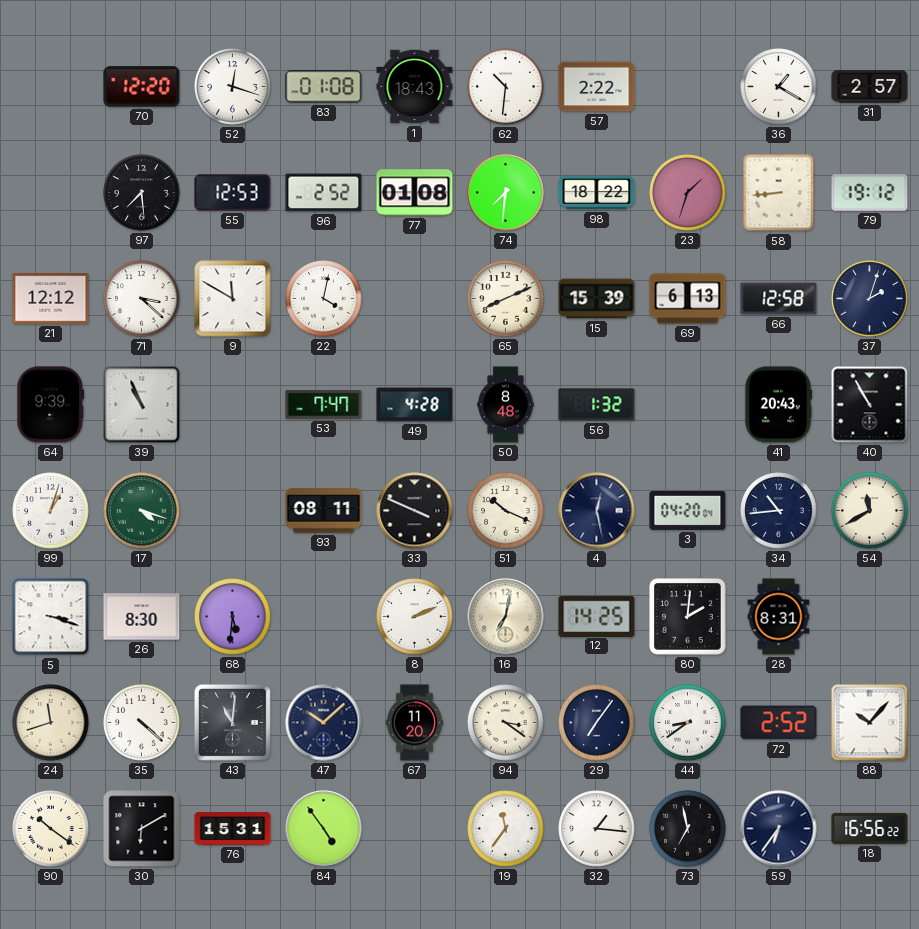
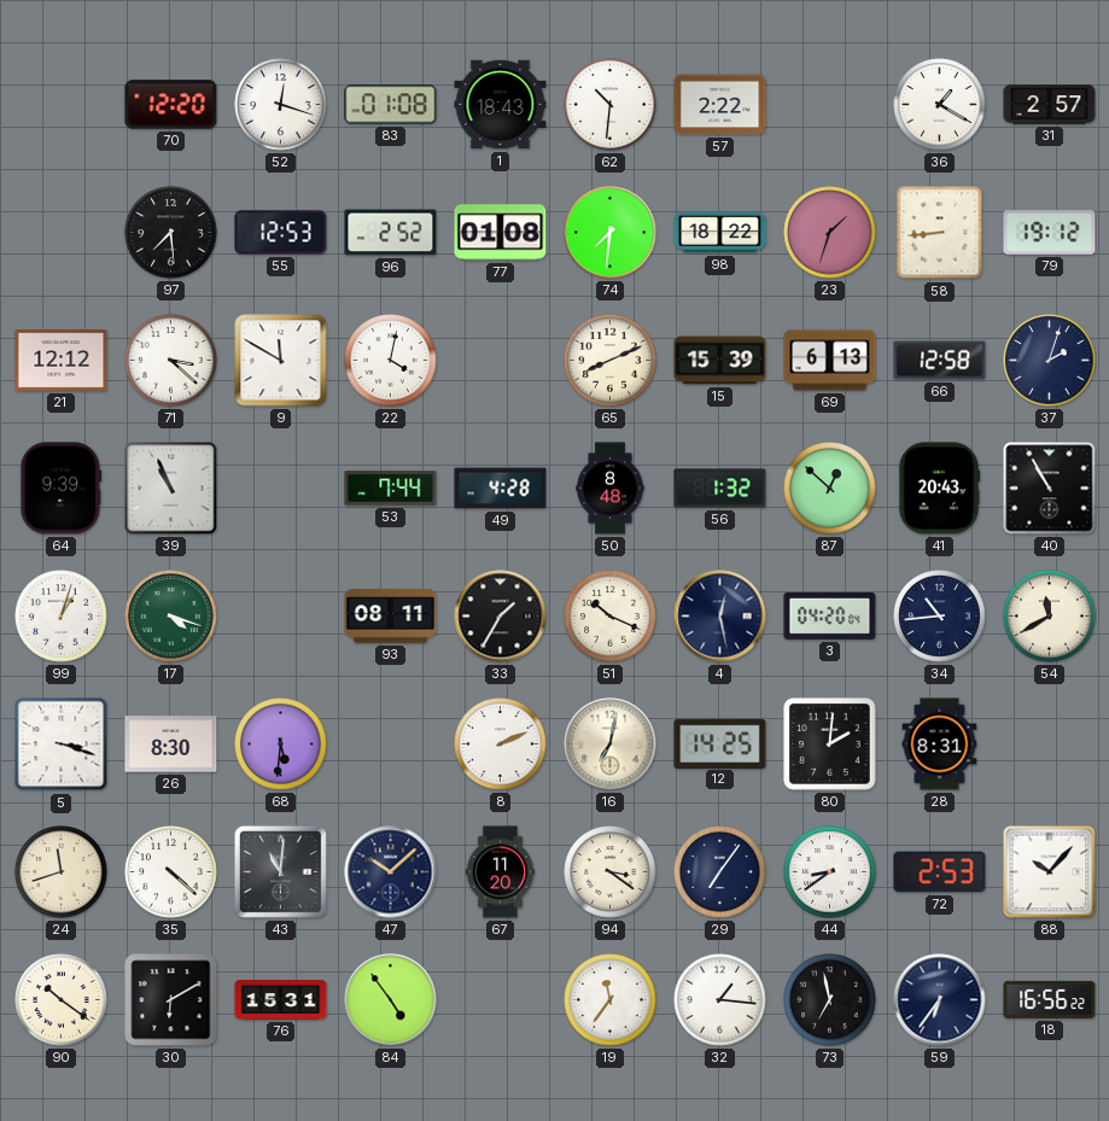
53: 7:47 -> 7:44
87: none -> 12:52
33: 3:49 -> 1:35
72: 2:52 -> 2:53
